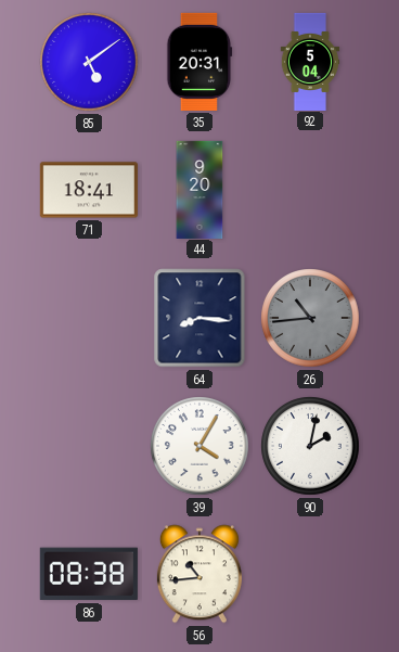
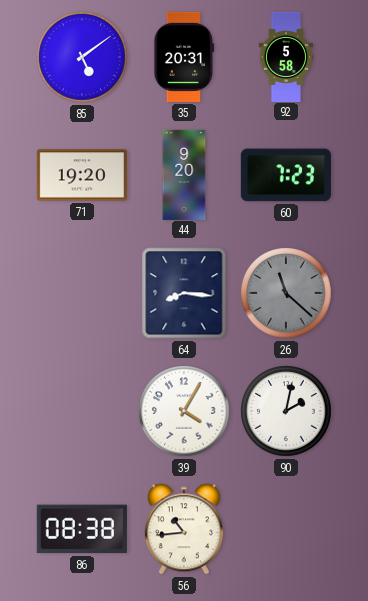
92: 5:04 -> 5:58
71: 18:41 -> 19:20
60: none -> 7:23
26: 10:44 -> 11:22
